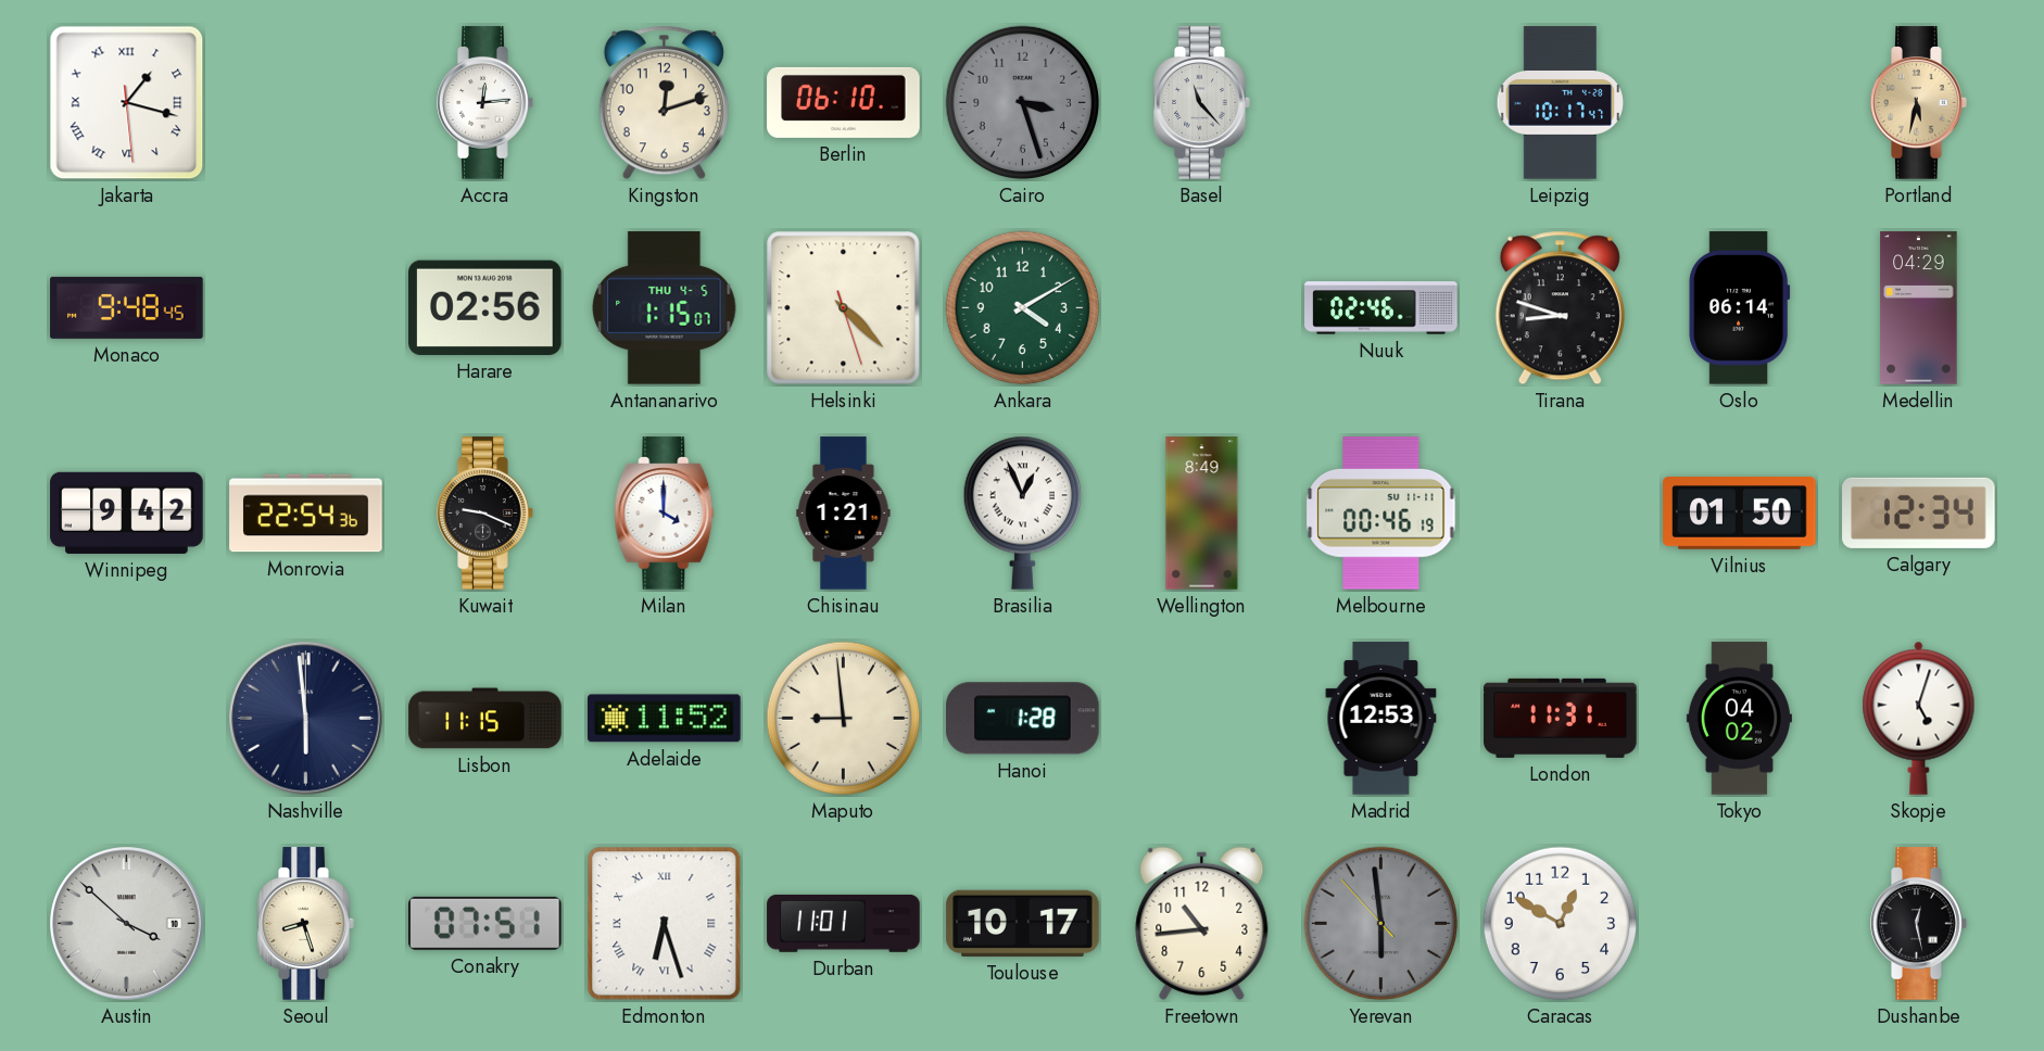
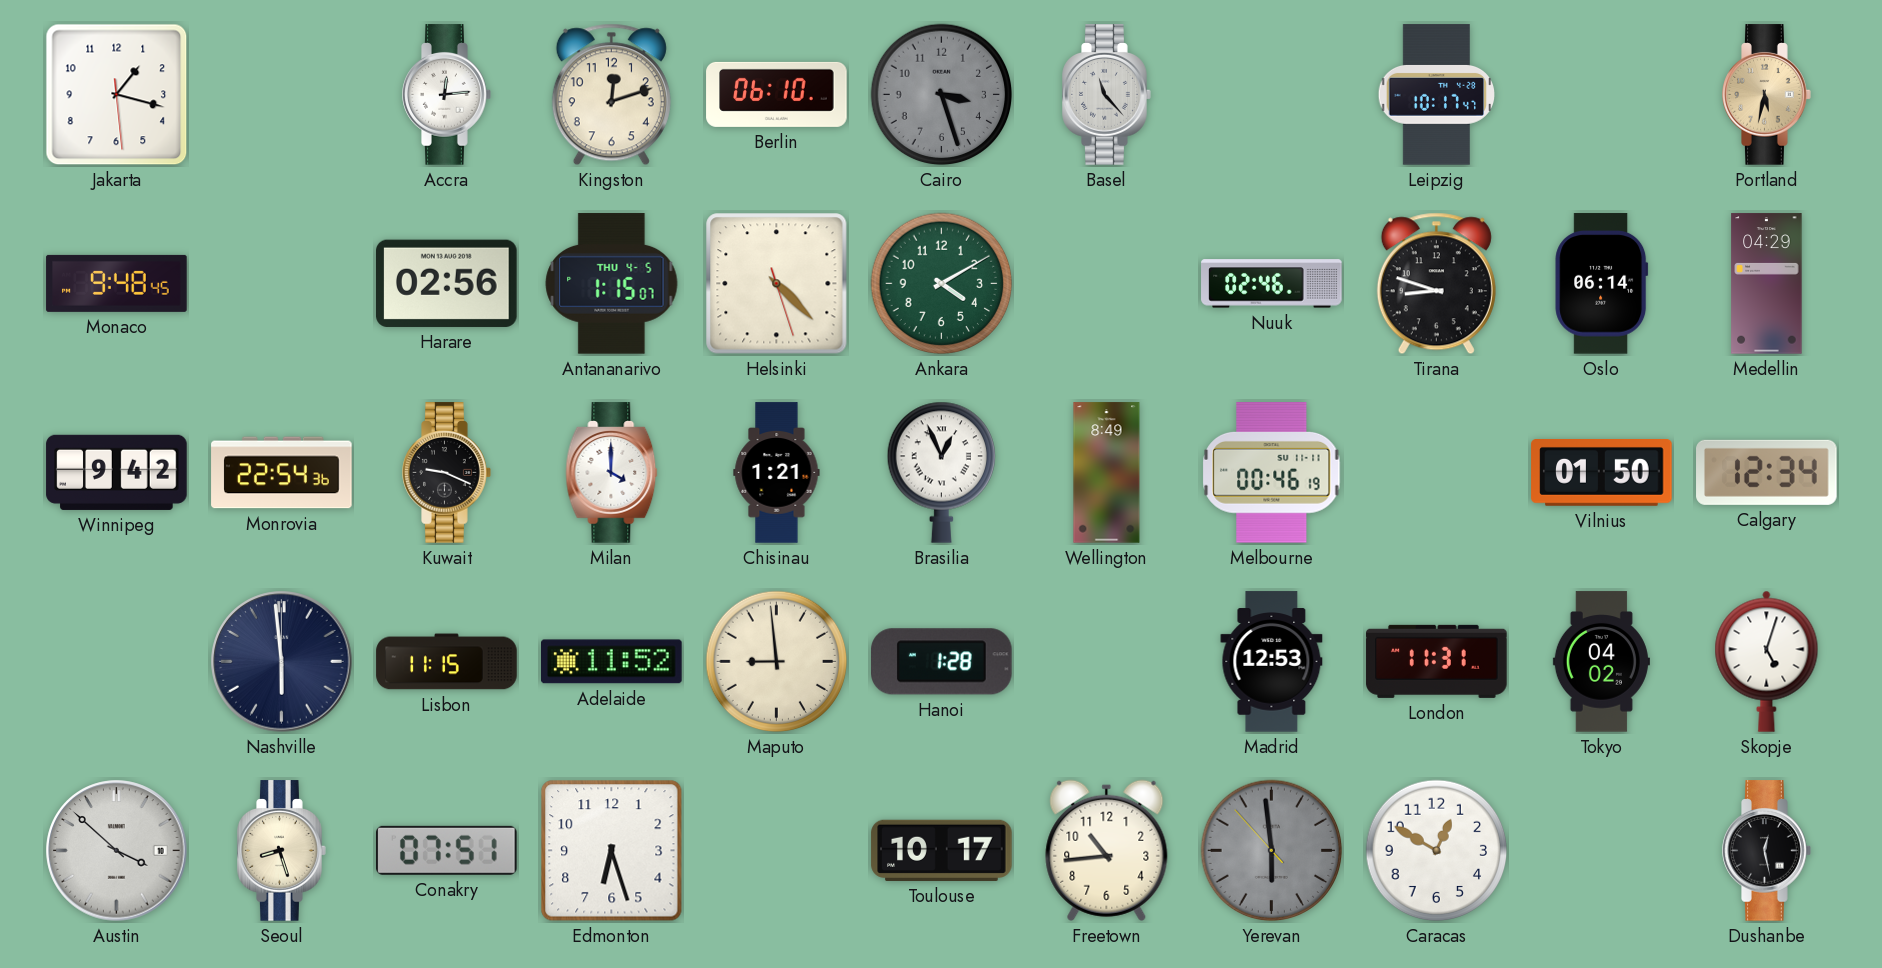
Jakarta numerals: Roman -> Arabic
Edmonton numerals: Roman -> Arabic
Durban: 11:01 -> none
